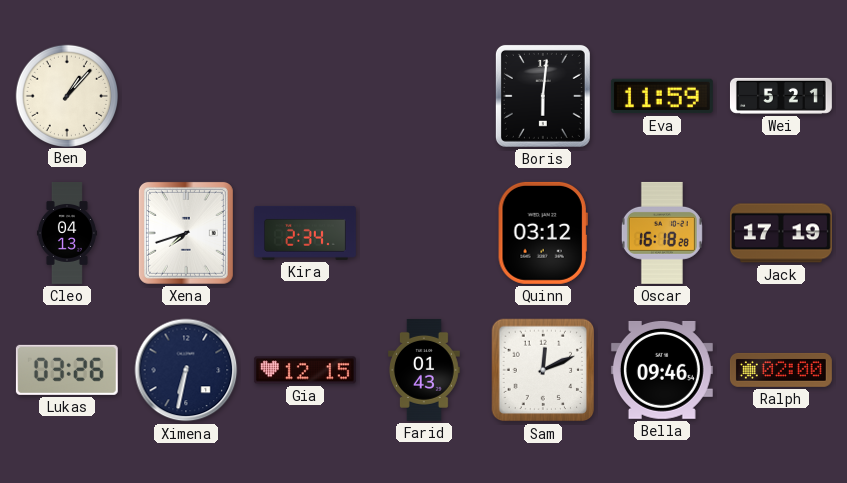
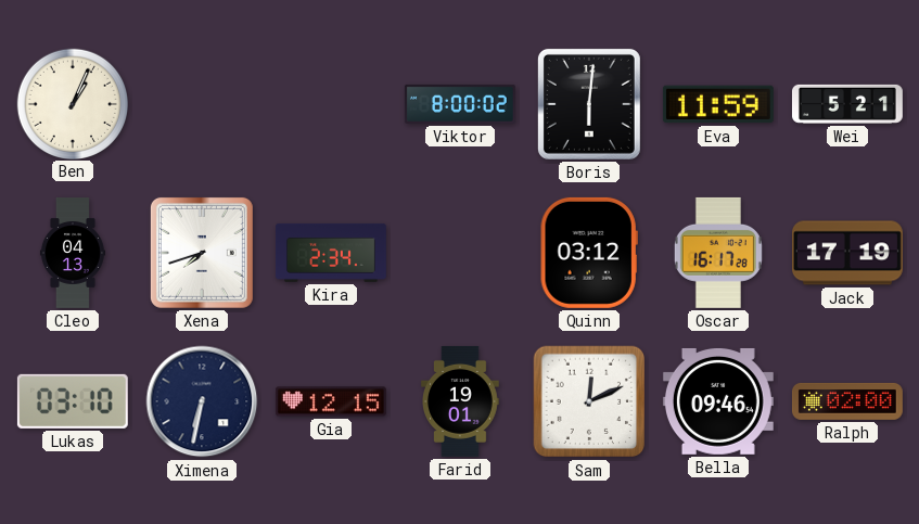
Ben: 1:07 -> 1:04
Viktor: none -> 8:00
Oscar: 16:18 -> 16:17
Lukas: 03:26 -> 03:10
Farid: 01:43 -> 19:01
